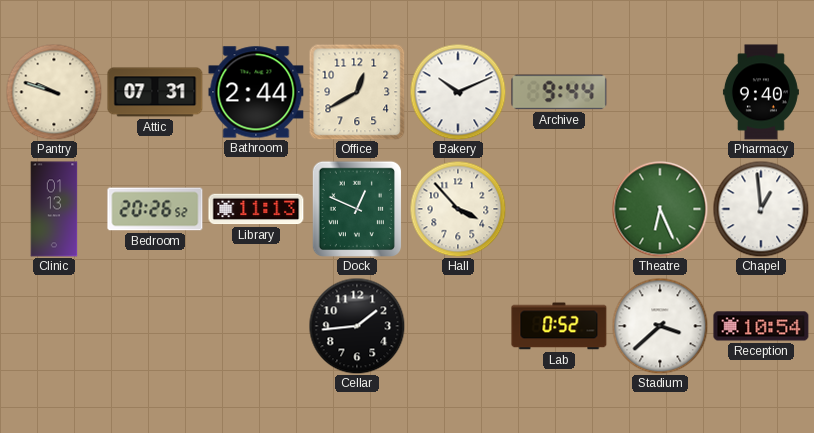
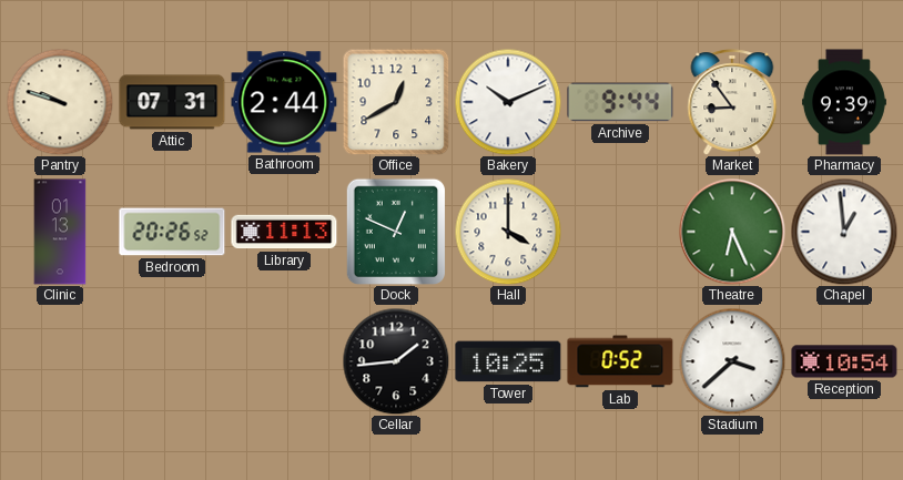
Market: none -> 8:54
Pharmacy: 9:40 -> 9:39
Hall: 3:53 -> 4:00
Tower: none -> 10:25
